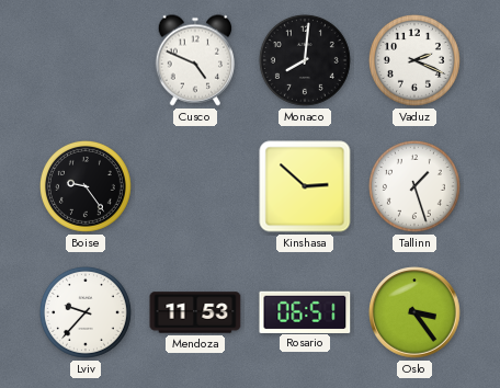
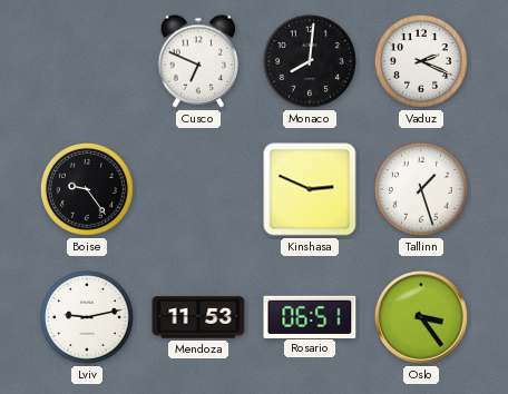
Cusco: 4:49 -> 6:49
Kinshasa: 2:52 -> 2:49
Lviv: 9:37 -> 9:13
